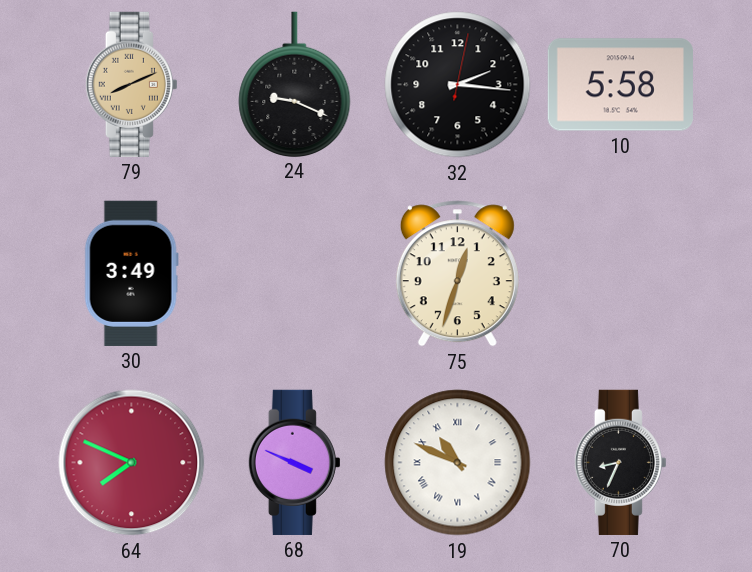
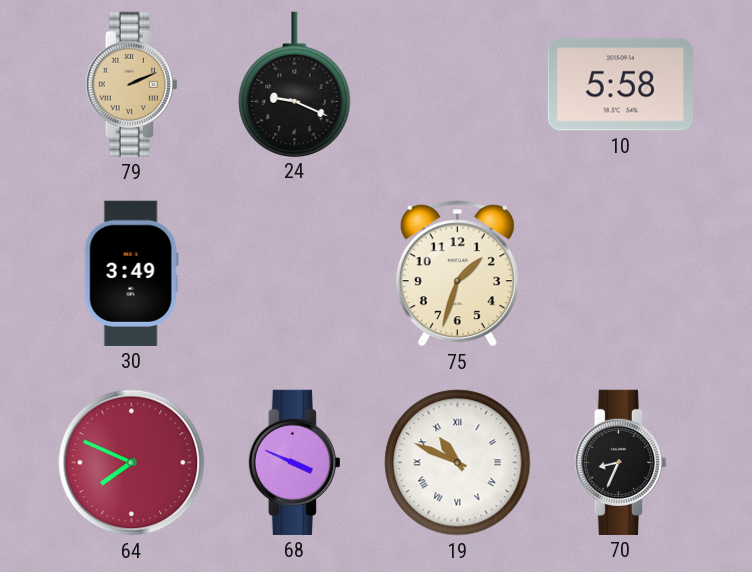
79: 8:11 -> 2:11
32: 2:16 -> none
75: 12:33 -> 1:33
